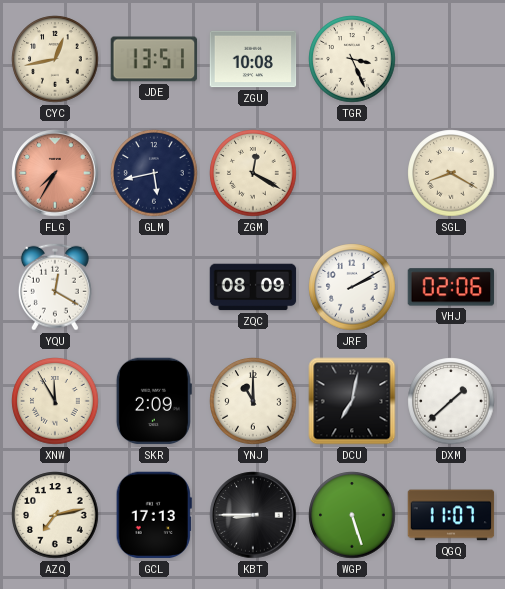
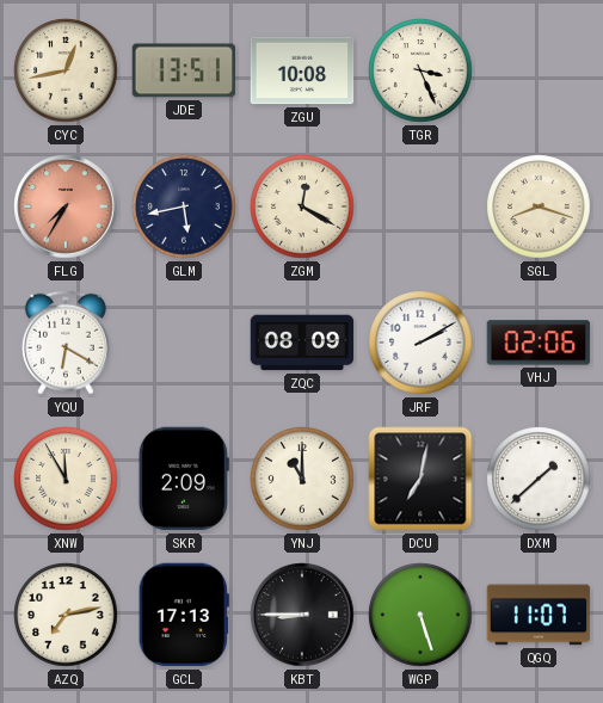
SGL: 8:20 -> 8:18
YQU: 12:20 -> 6:20
